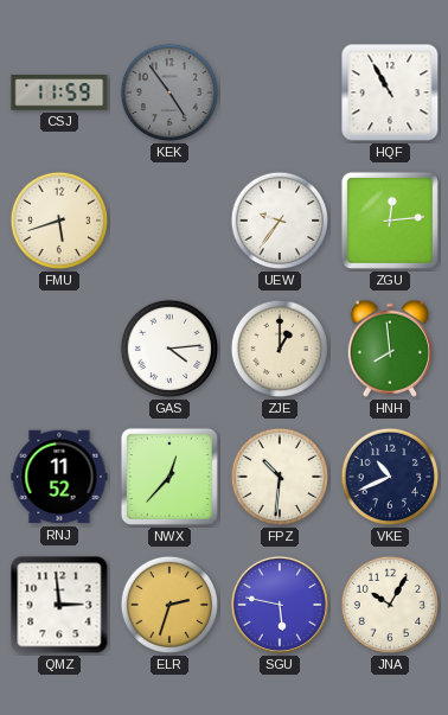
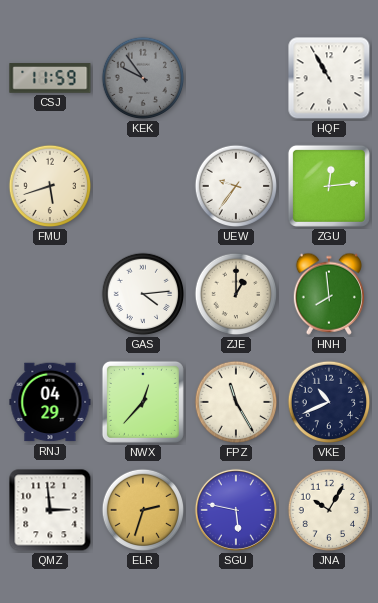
KEK: 4:54 -> 9:54
RNJ: 11:52 -> 04:29
FPZ: 10:31 -> 11:25
